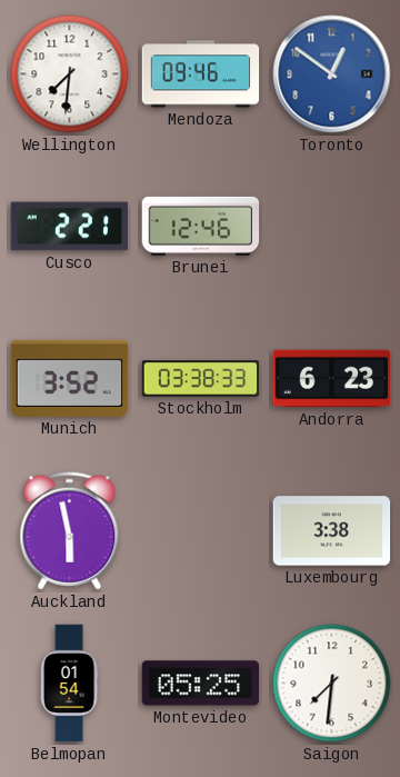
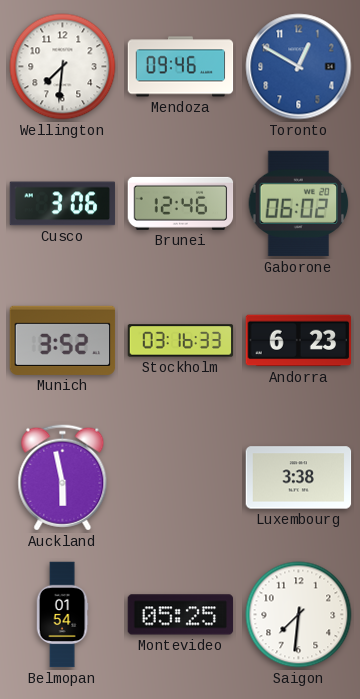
Toronto: 12:51 -> 12:50
Cusco: 2:21 -> 3:06
Gaborone: none -> 06:02
Stockholm: 03:38 -> 03:16
